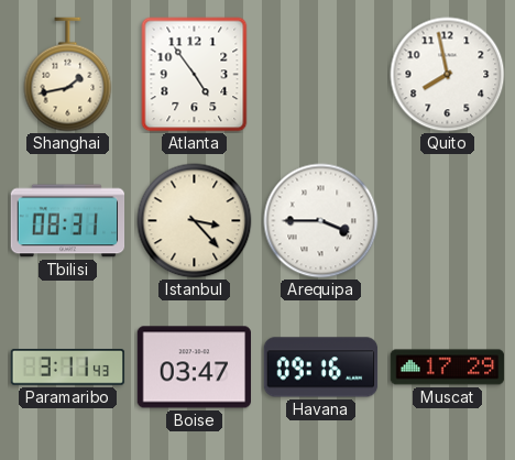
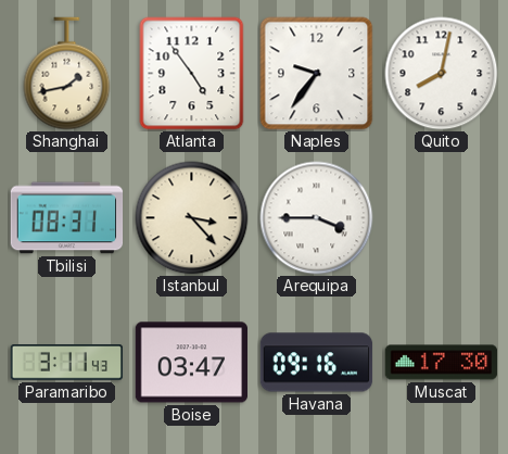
Naples: none -> 9:36
Quito: 7:58 -> 8:02
Muscat: 17:29 -> 17:30
